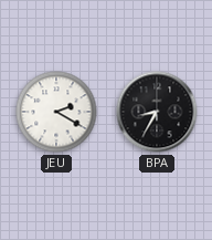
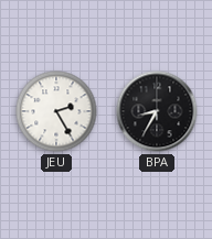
JEU: 2:20 -> 2:25
